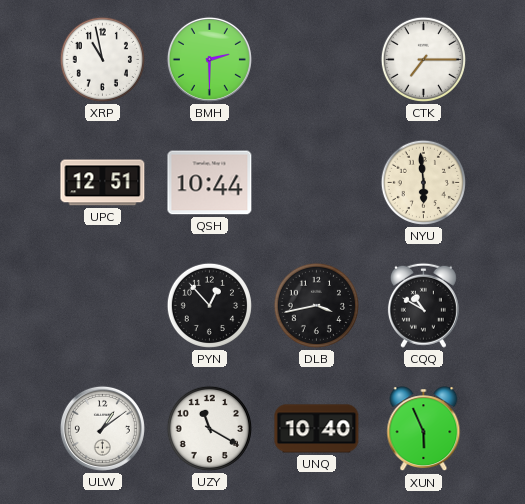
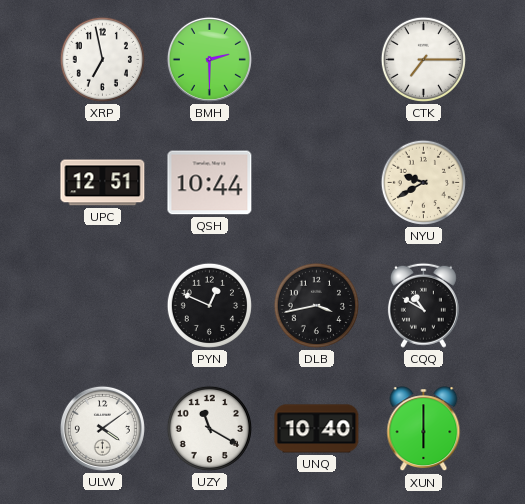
XRP: 10:58 -> 6:58
NYU: 5:59 -> 9:40
PYN: 12:53 -> 12:49
ULW: 1:09 -> 4:09
XUN: 5:56 -> 6:00
